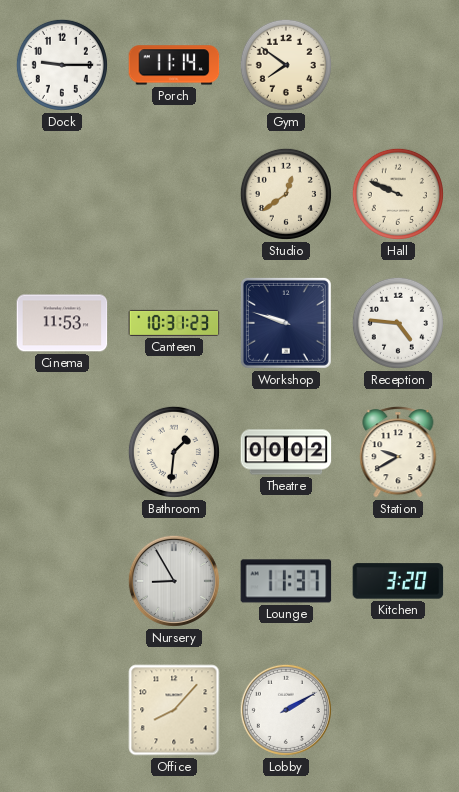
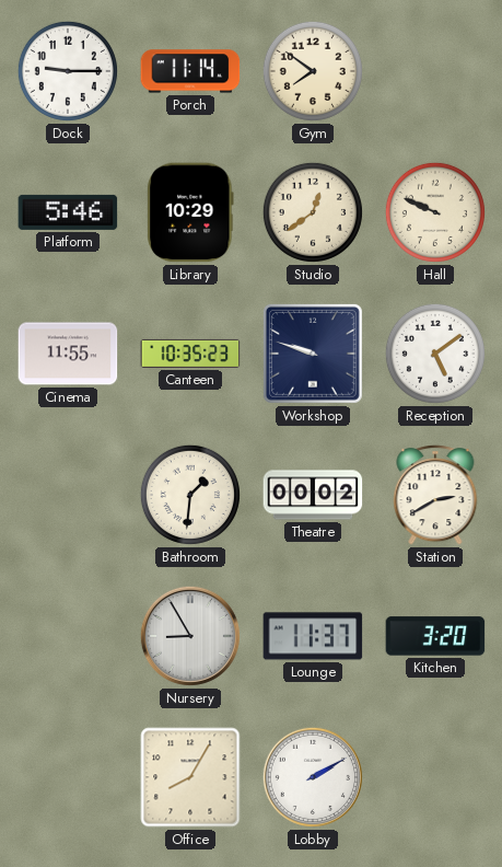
Platform: none -> 5:46
Library: none -> 10:29
Cinema: 11:53 -> 11:55
Canteen: 10:31 -> 10:35
Reception: 4:46 -> 5:09
Station: 9:40 -> 2:40
Office: 8:07 -> 8:05
